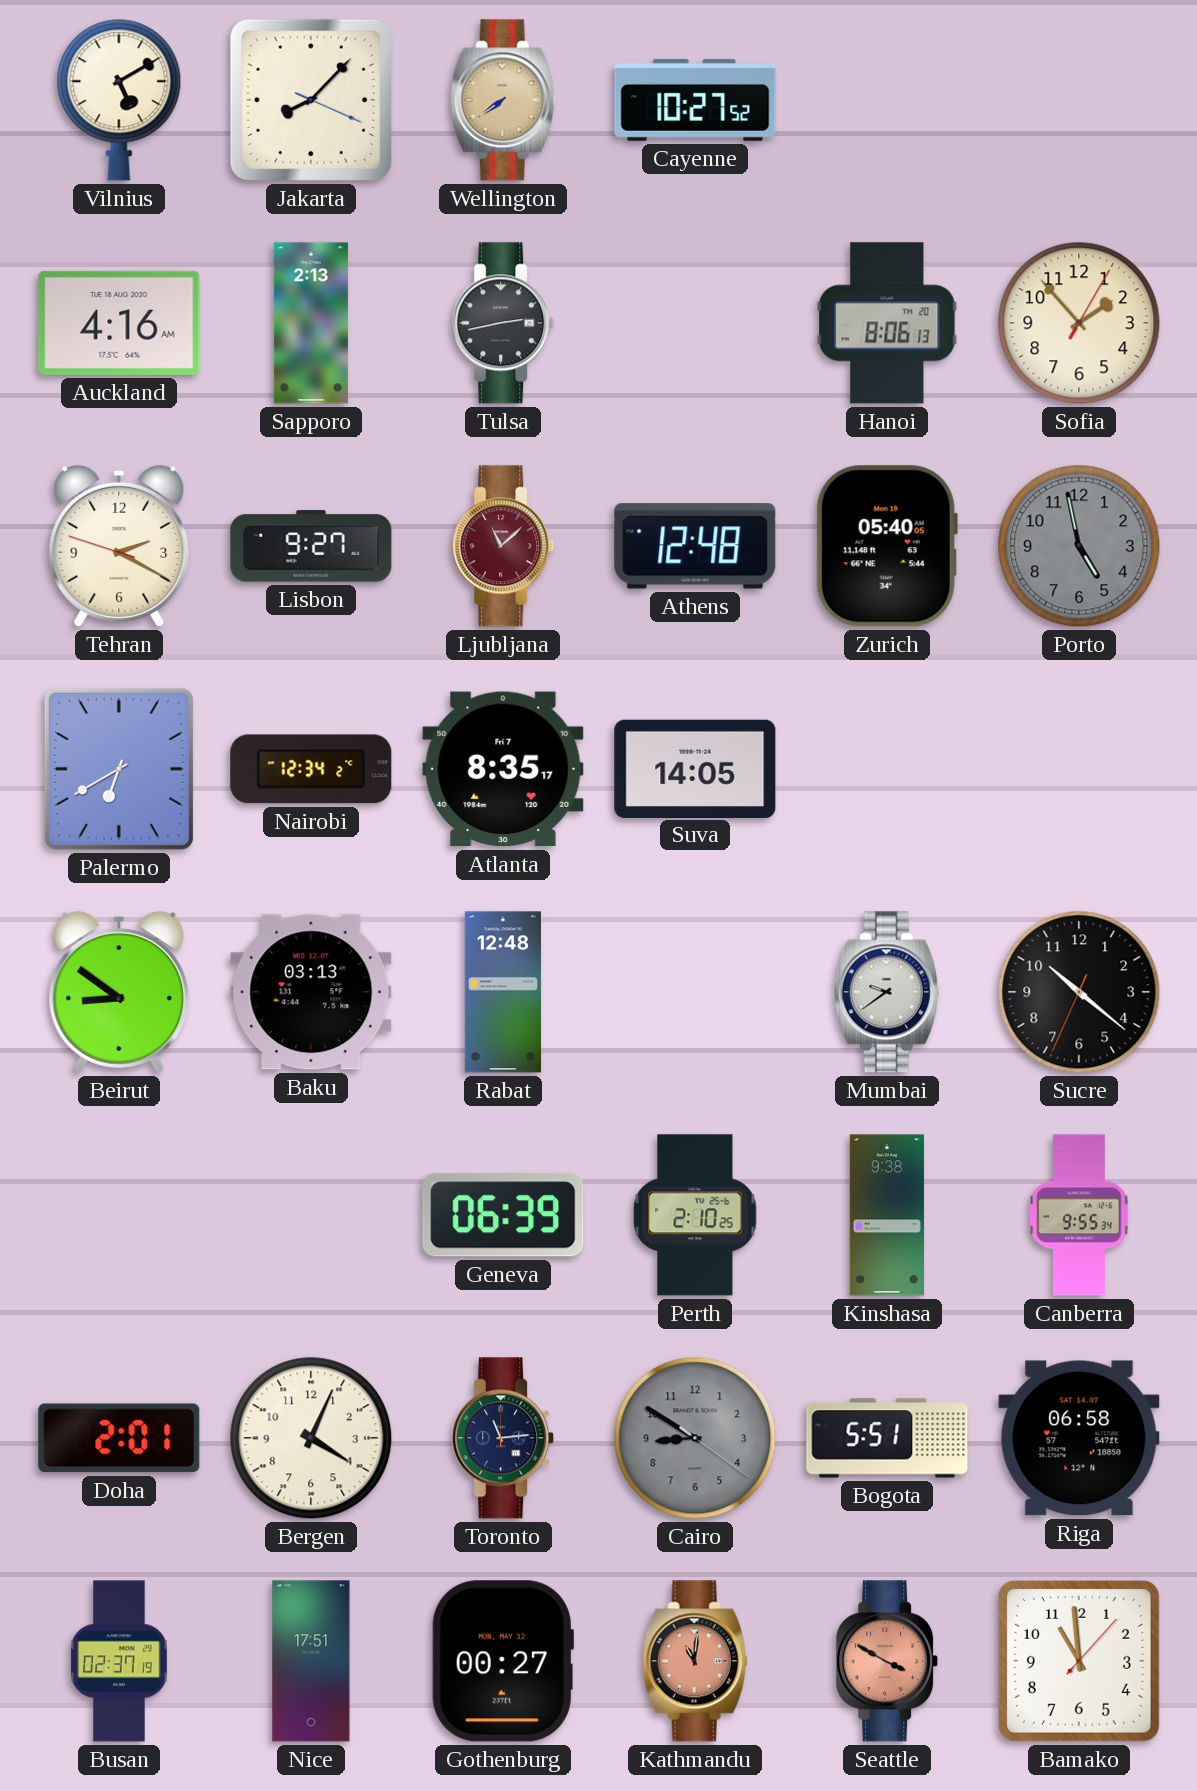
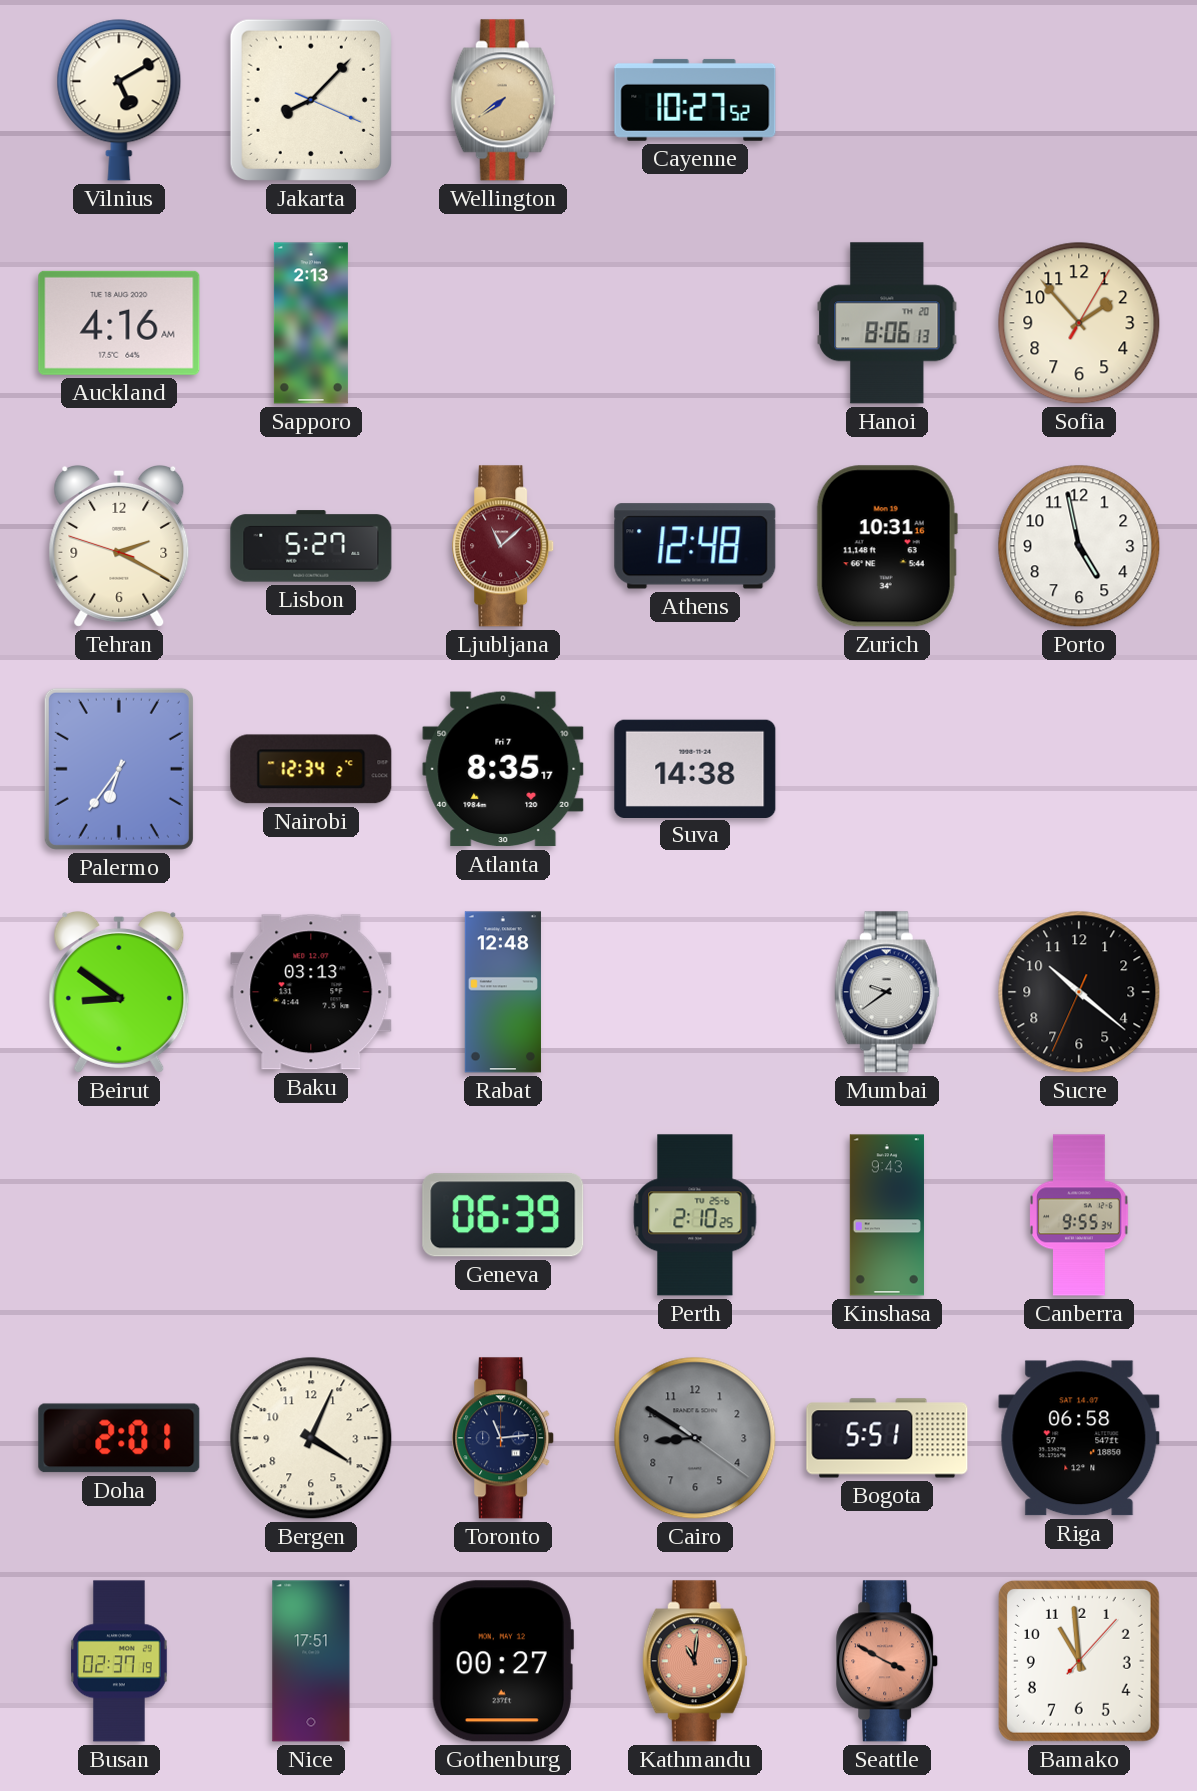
Tulsa: 2:43 -> none
Lisbon: 9:27 -> 5:27
Zurich: 05:40 -> 10:31
Porto dial: grey -> white
Palermo: 6:40 -> 6:36
Suva: 14:05 -> 14:38
Kinshasa: 9:38 -> 9:43
